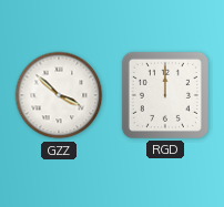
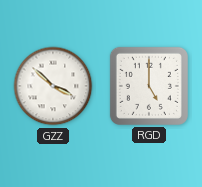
RGD: 12:00 -> 5:00
